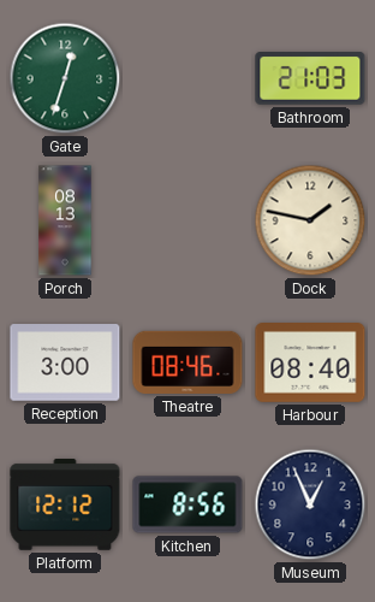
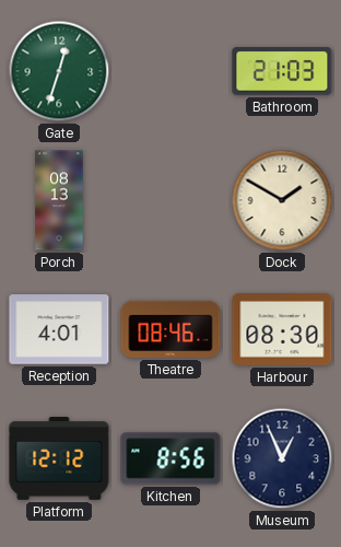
Dock: 1:47 -> 1:50
Reception: 3:00 -> 4:01
Harbour: 08:40 -> 08:30
